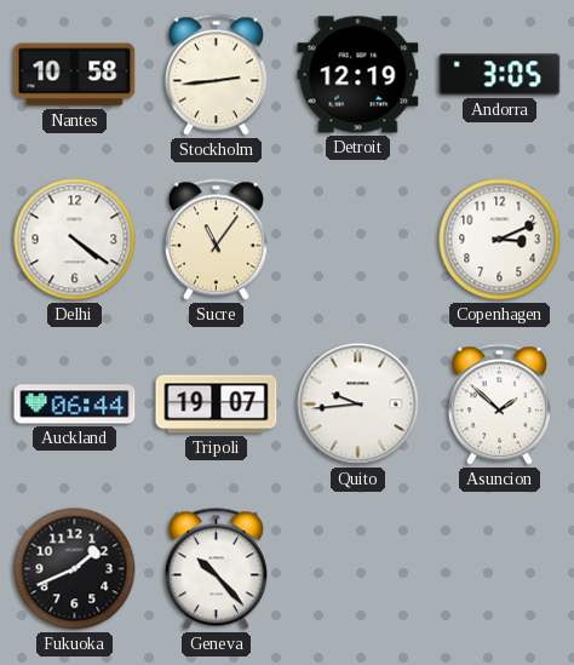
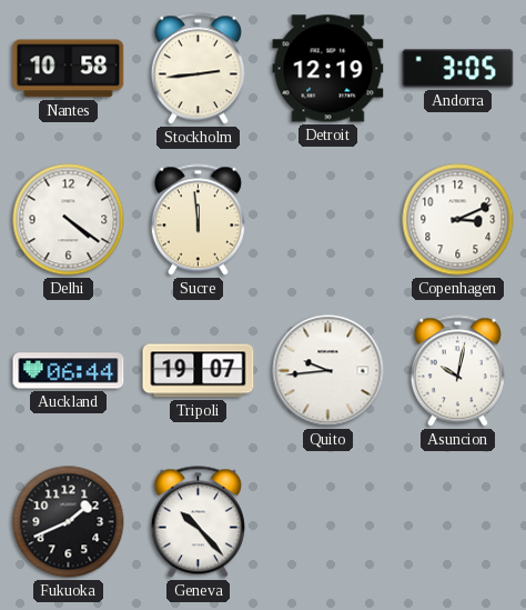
Sucre: 11:06 -> 11:59
Asuncion: 1:52 -> 10:02
